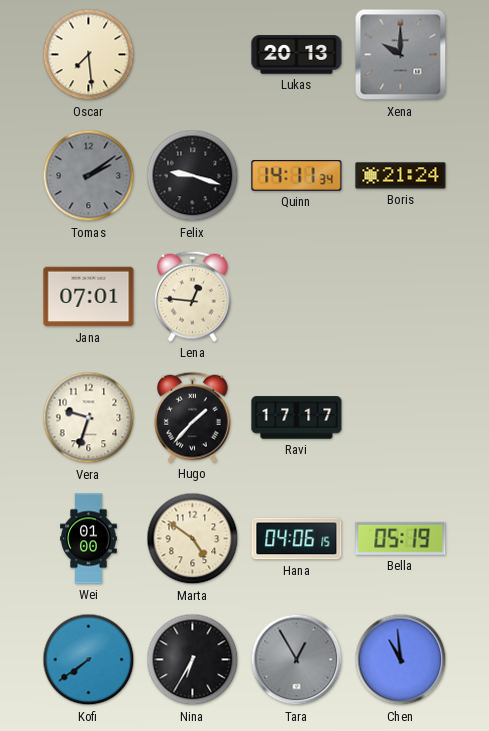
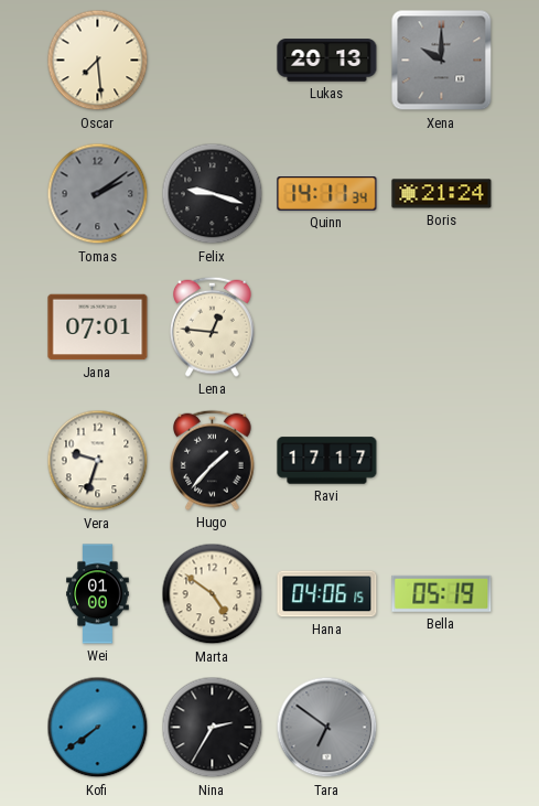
Nina: 6:35 -> 2:35
Tara: 12:55 -> 6:51
Chen: 10:59 -> none
